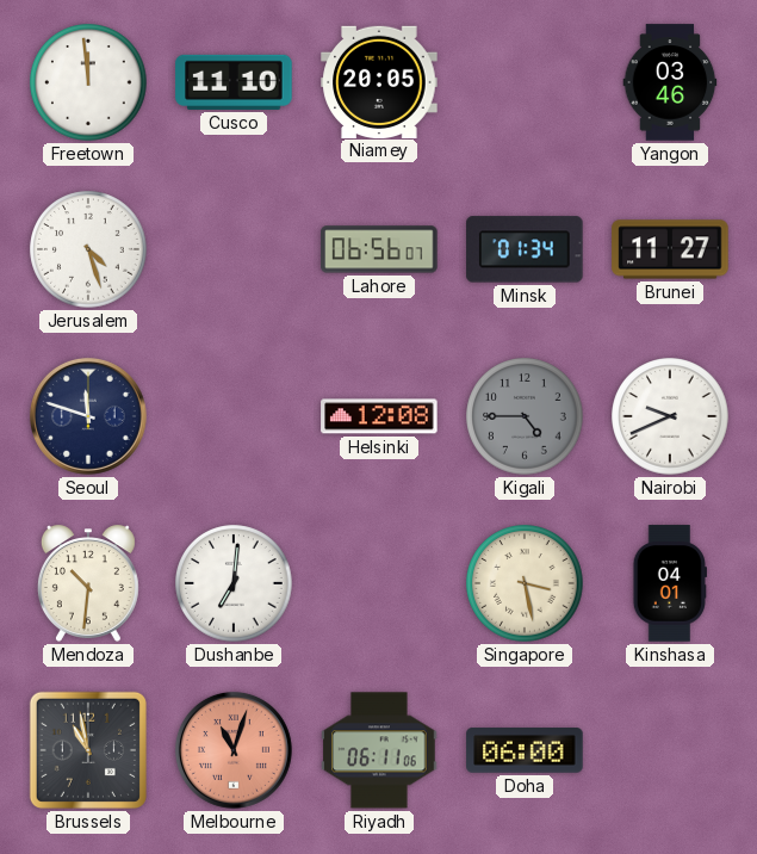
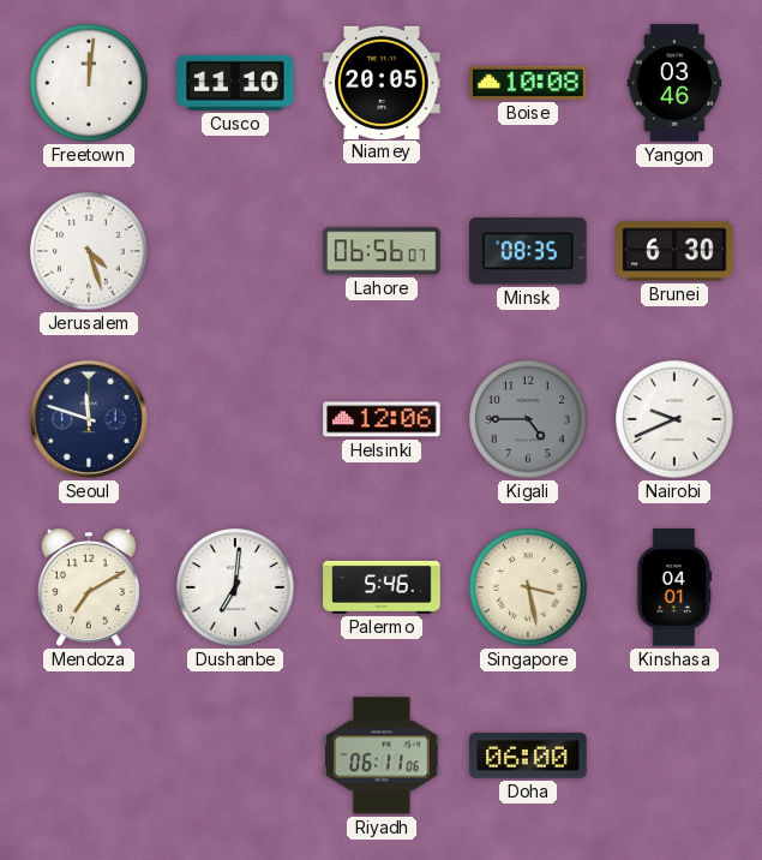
Freetown: 11:59 -> 12:01
Boise: none -> 10:08
Minsk: 01:34 -> 08:35
Brunei: 11:27 -> 6:30
Helsinki: 12:08 -> 12:06
Mendoza: 10:31 -> 7:10
Palermo: none -> 5:46
Brussels: 10:58 -> none
Melbourne: 11:03 -> none
